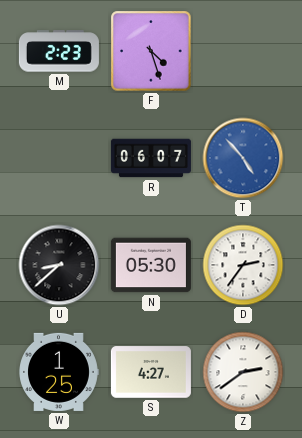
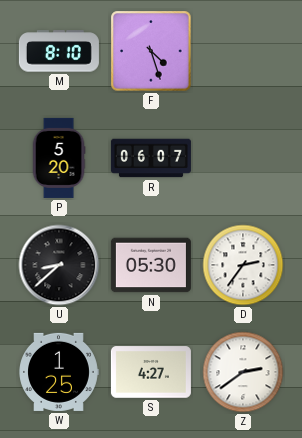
M: 2:23 -> 8:10
P: none -> 5:20
T: 4:53 -> none
